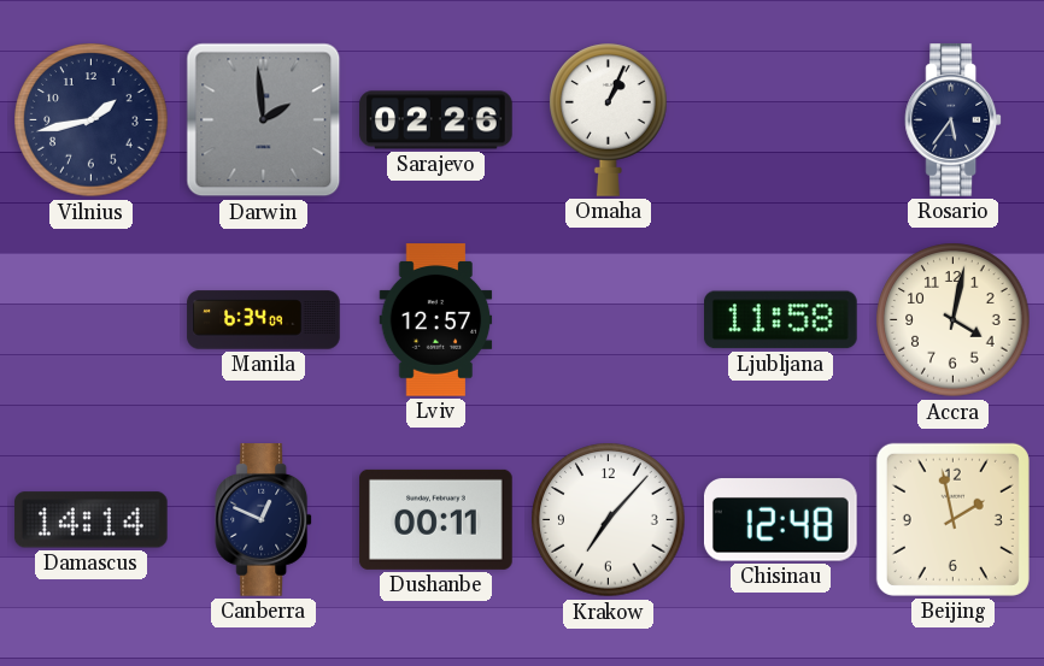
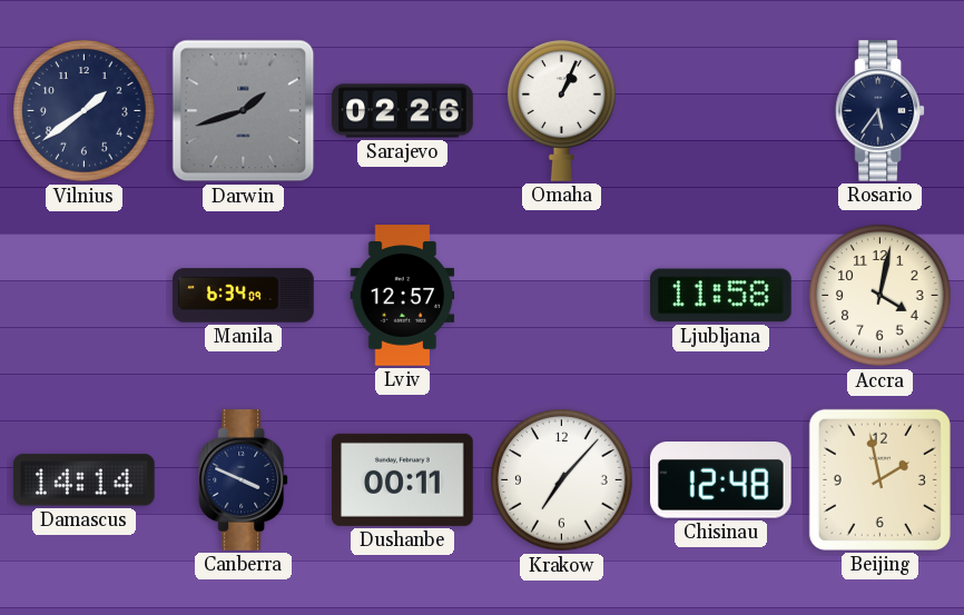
Vilnius: 1:43 -> 1:39
Darwin: 1:59 -> 1:42
Canberra: 12:49 -> 3:49
